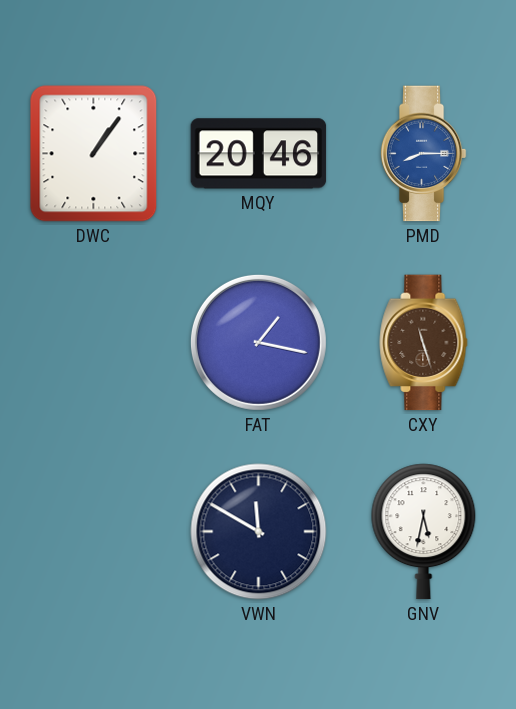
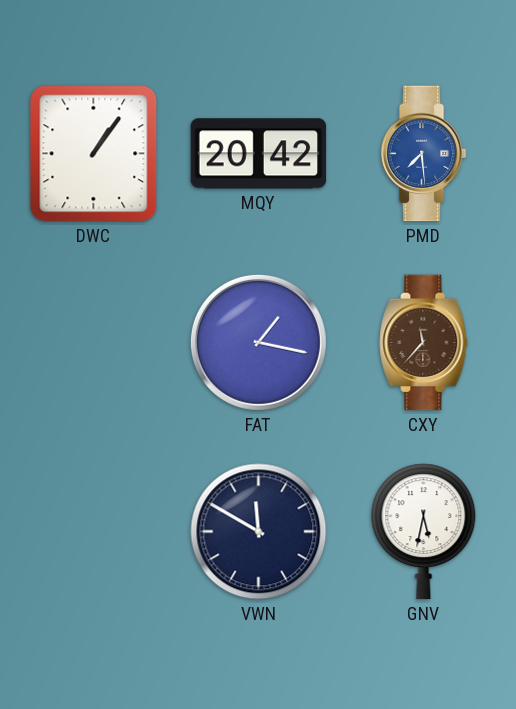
MQY: 20:46 -> 20:42
PMD: 8:15 -> 7:29
CXY: 11:27 -> 11:37
